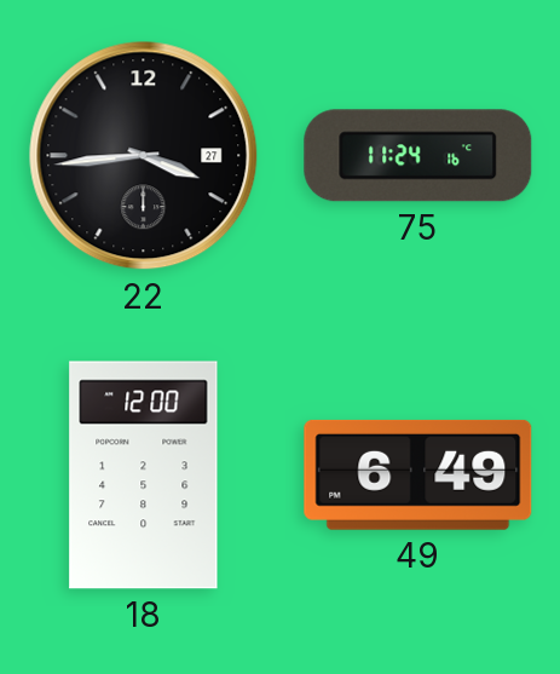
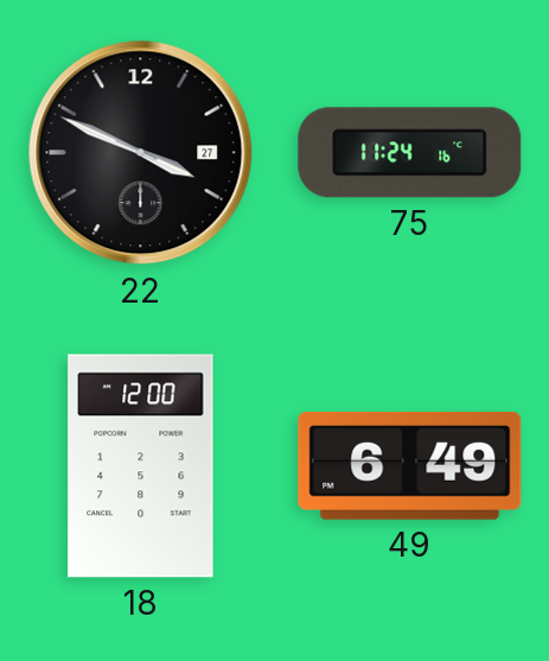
22: 3:44 -> 3:49
